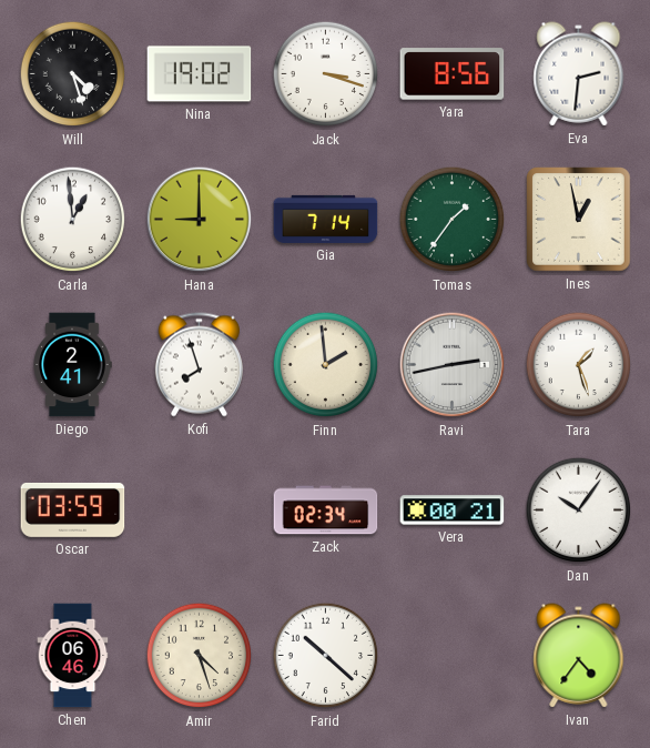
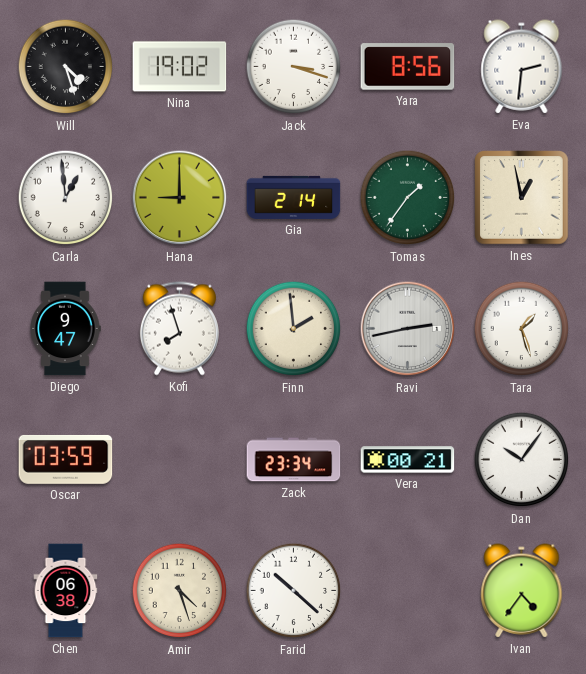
Gia: 7:14 -> 2:14
Diego: 2:41 -> 9:47
Zack: 02:34 -> 23:34
Chen: 06:46 -> 06:38
